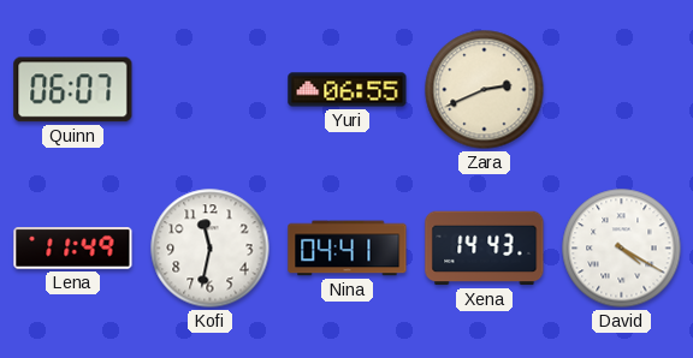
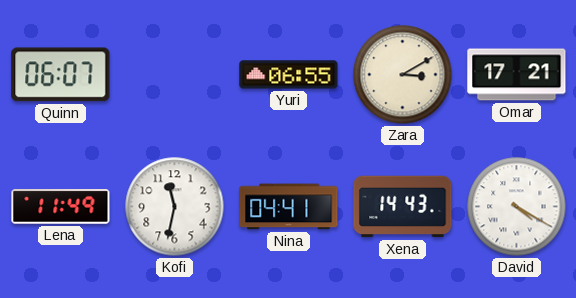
Zara: 2:41 -> 3:10
Omar: none -> 17:21
